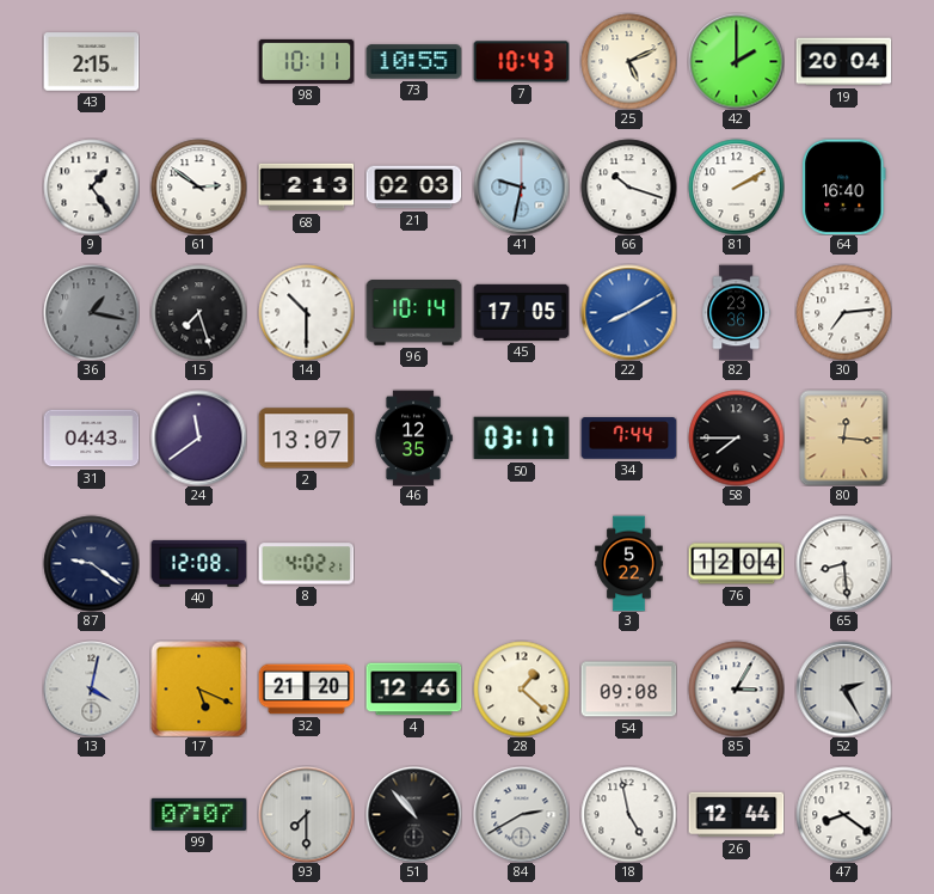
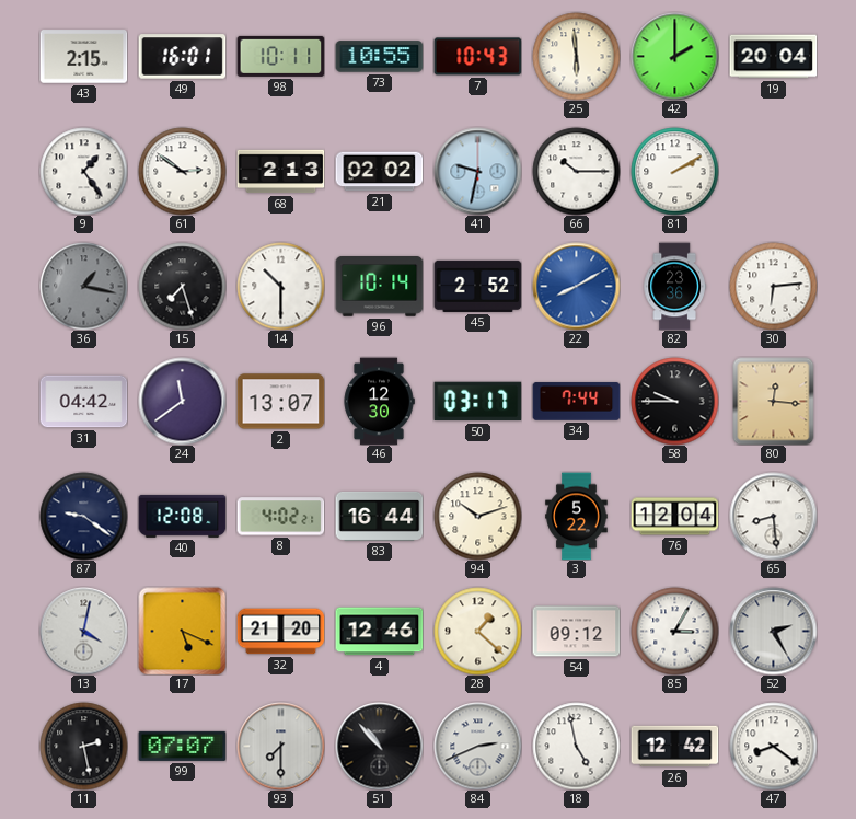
49: none -> 16:01
25: 5:11 -> 5:59
21: 02:03 -> 02:02
66: 10:18 -> 10:15
64: 16:40 -> none
45: 17:05 -> 2:52
30: 7:14 -> 6:14
31: 04:43 -> 04:42
46: 12:35 -> 12:30
58: 7:45 -> 9:45
83: none -> 16:44
94: none -> 10:12
54: 09:08 -> 09:12
11: none -> 2:28
84: 2:40 -> 2:41
26: 12:44 -> 12:42
